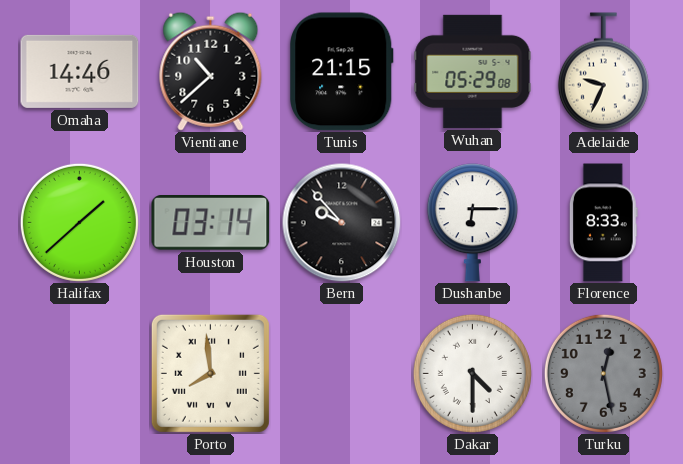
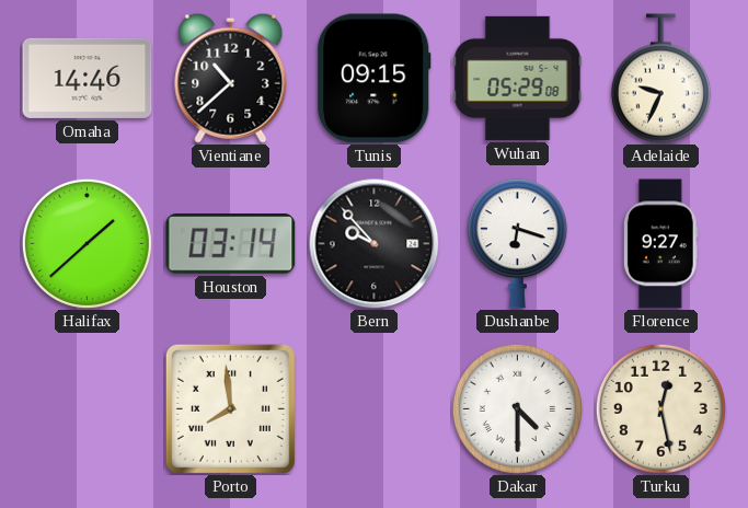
Tunis: 21:15 -> 09:15
Dushanbe: 6:15 -> 6:18
Florence: 8:33 -> 9:27
Turku dial: grey -> cream
